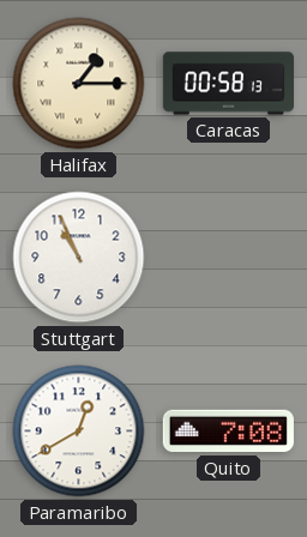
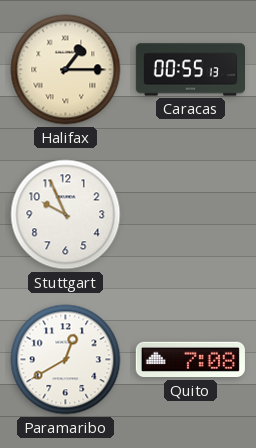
Caracas: 00:58 -> 00:55
Stuttgart: 10:56 -> 9:56
